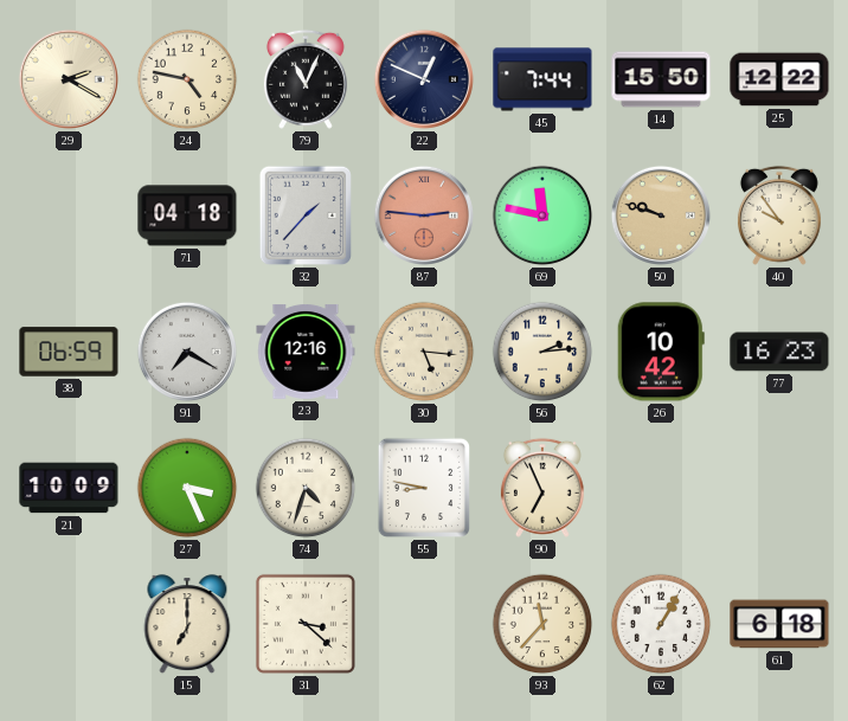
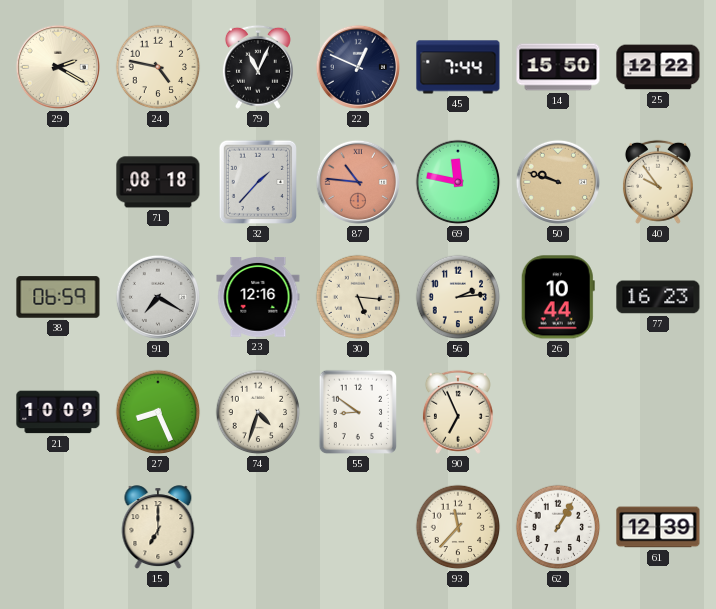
71: 04:18 -> 08:18
87: 2:46 -> 10:46
26: 10:42 -> 10:44
27: 3:26 -> 8:26
55: 8:47 -> 8:51
31: 3:22 -> none
61: 6:18 -> 12:39
